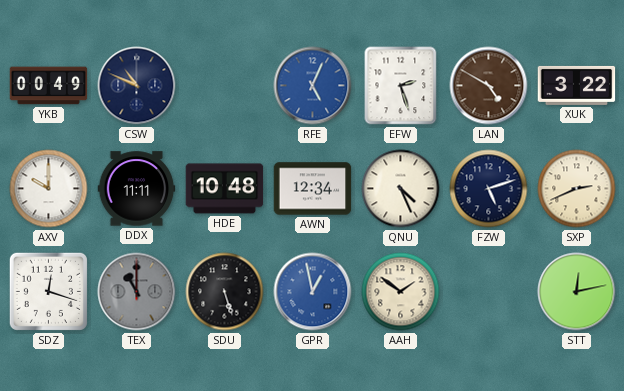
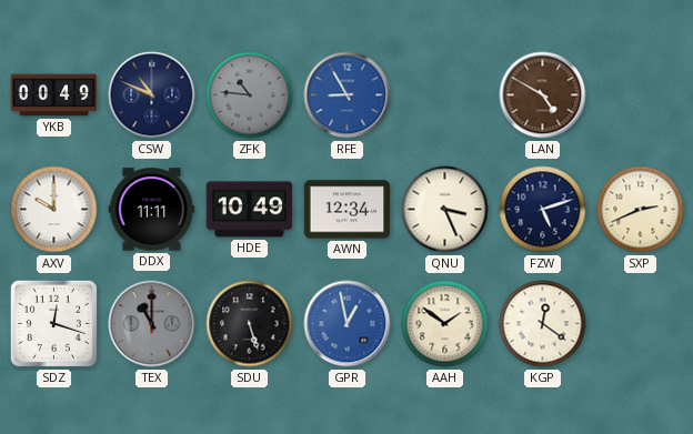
ZFK: none -> 10:46
RFE: 5:04 -> 8:55
EFW: 2:27 -> none
XUK: 3:22 -> none
HDE: 10:48 -> 10:49
QNU: 4:26 -> 3:26
KGP: none -> 12:21
STT: 12:13 -> none
